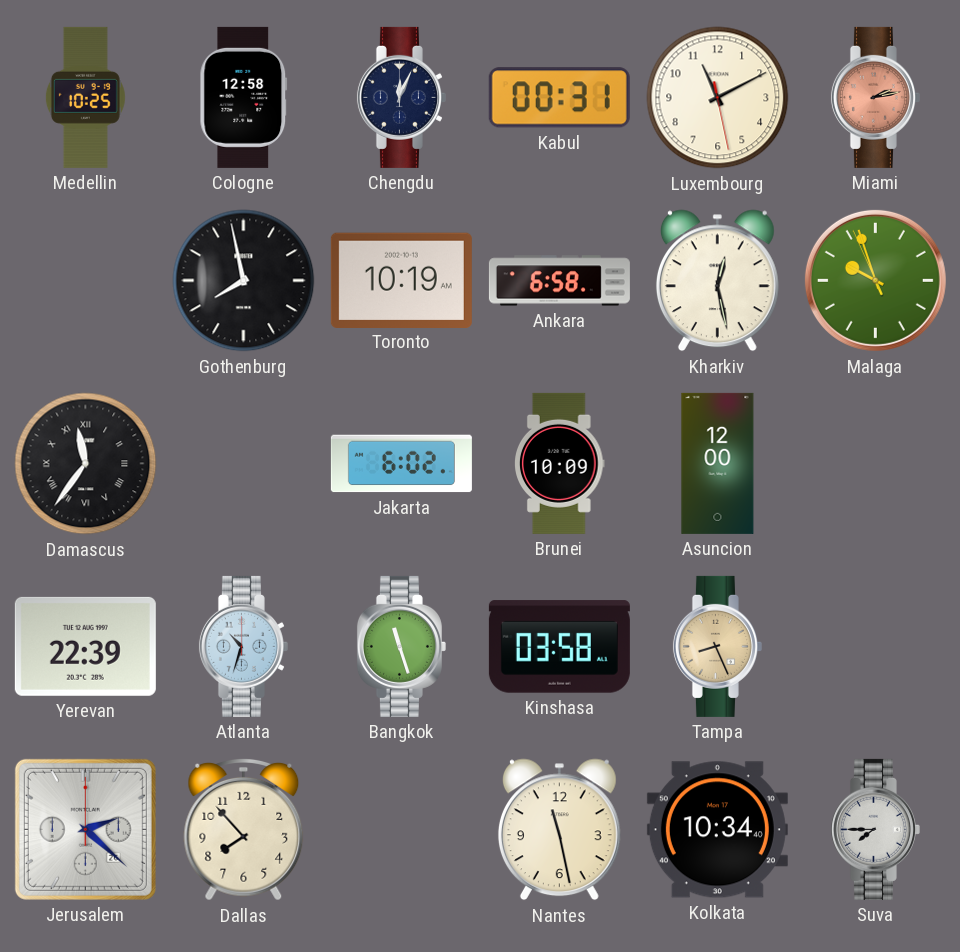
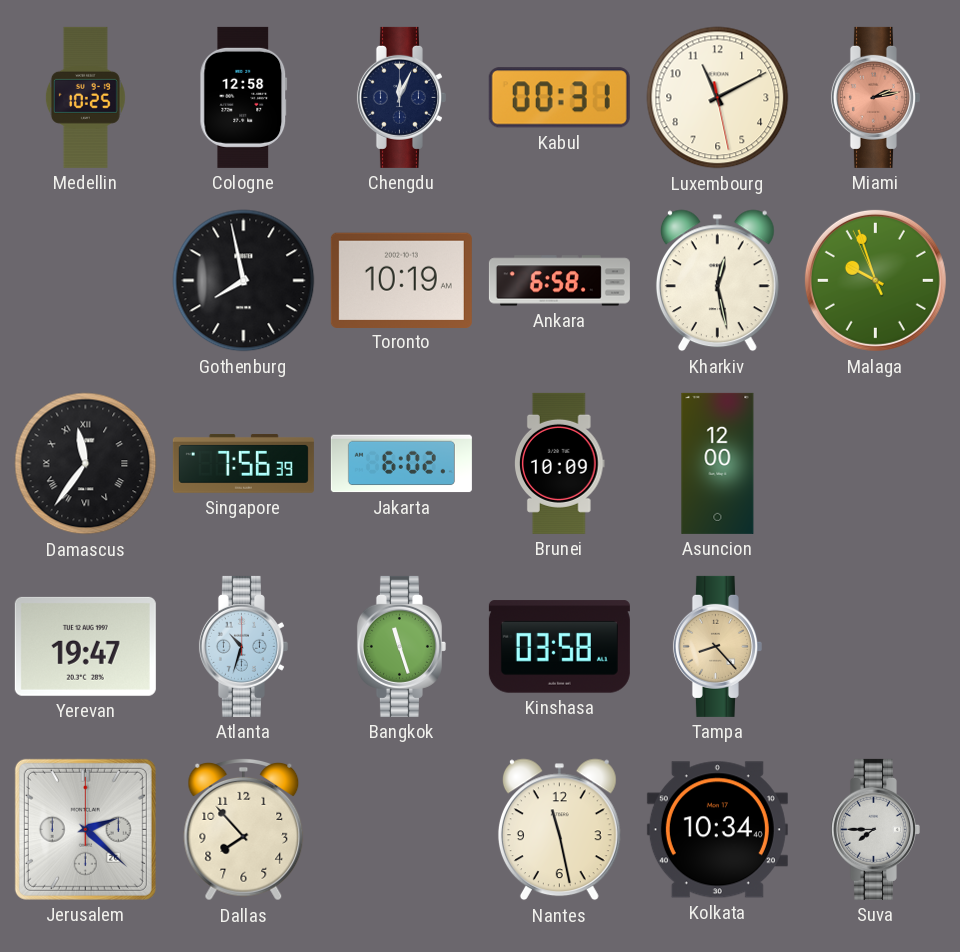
Singapore: none -> 7:56
Yerevan: 22:39 -> 19:47
Tampa: 8:26 -> 8:23
